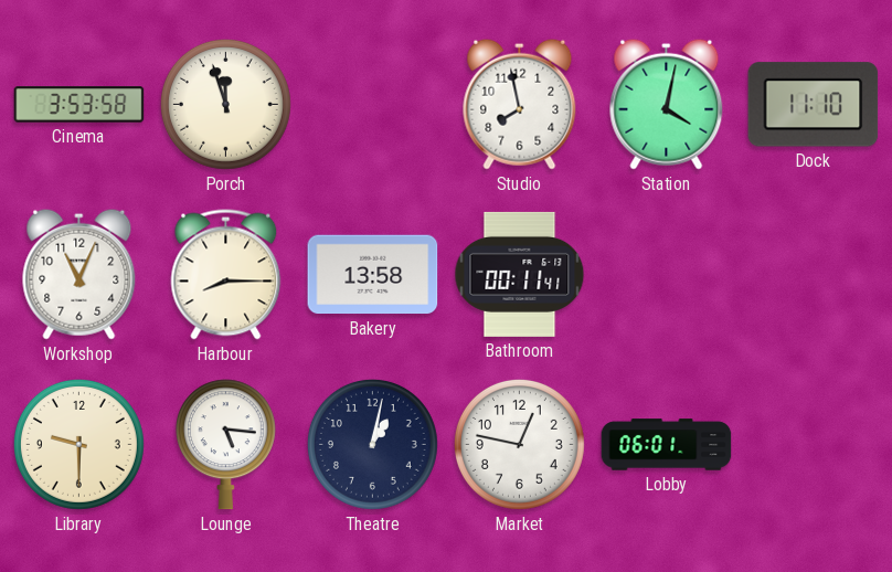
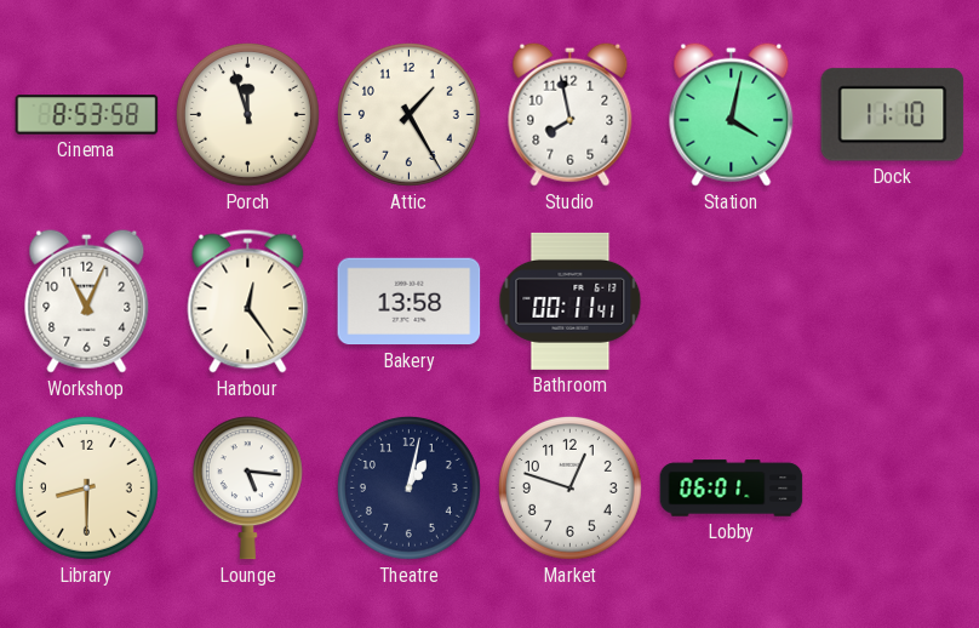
Cinema: 3:53 -> 8:53
Attic: none -> 1:25
Harbour: 8:15 -> 12:24
Library: 9:30 -> 8:30
Market: 12:47 -> 12:48
